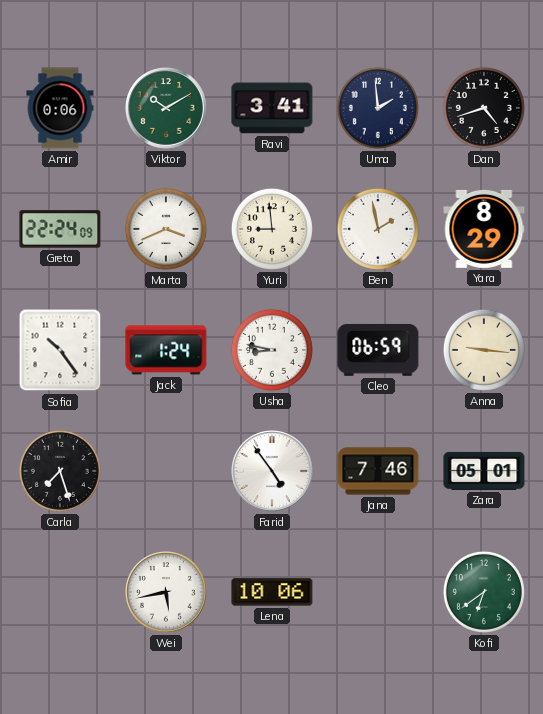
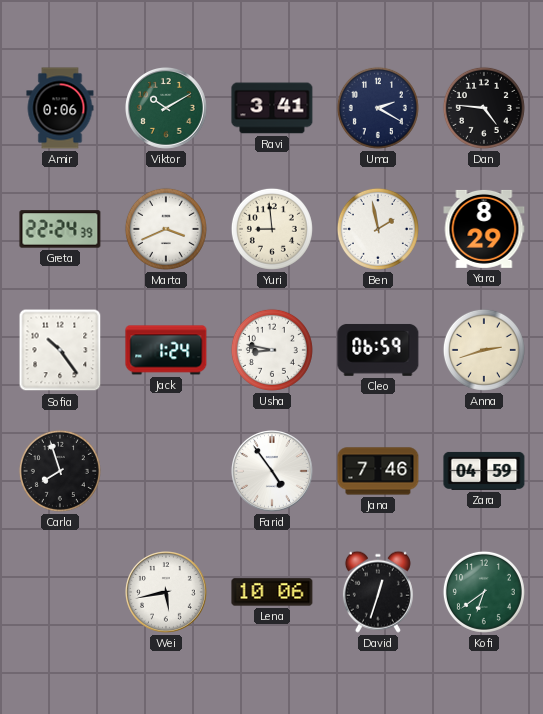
Uma: 1:59 -> 2:20
Dan: 4:42 -> 4:46
Greta: 22:24:09 -> 22:24:39
Anna: 9:16 -> 2:42
Carla: 7:27 -> 7:57
Zara: 05:01 -> 04:59
David: none -> 12:33
